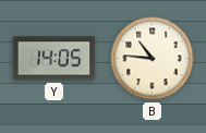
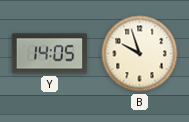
B: 10:46 -> 9:57
